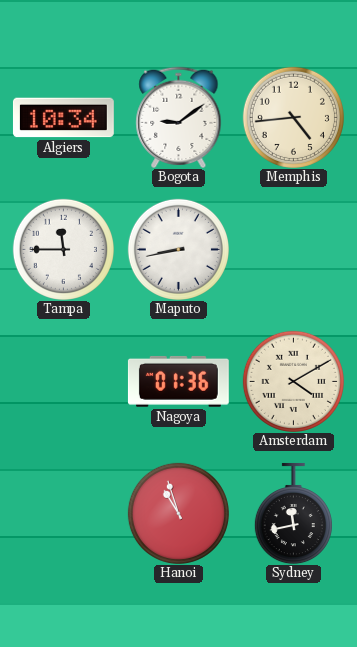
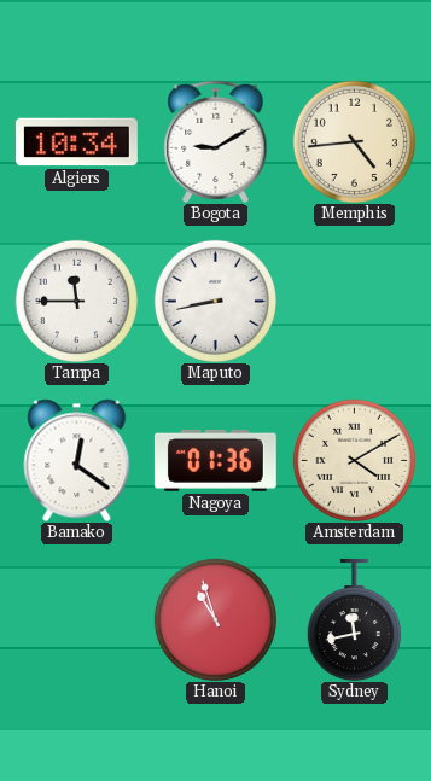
Bogota: 9:09 -> 9:10
Bamako: none -> 12:21
